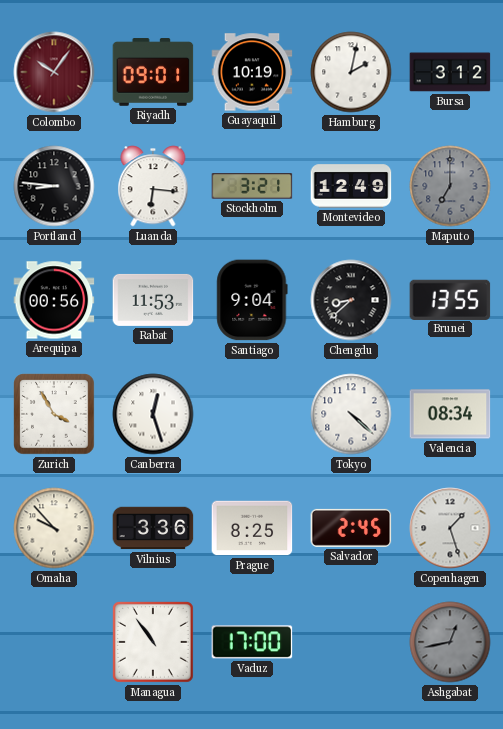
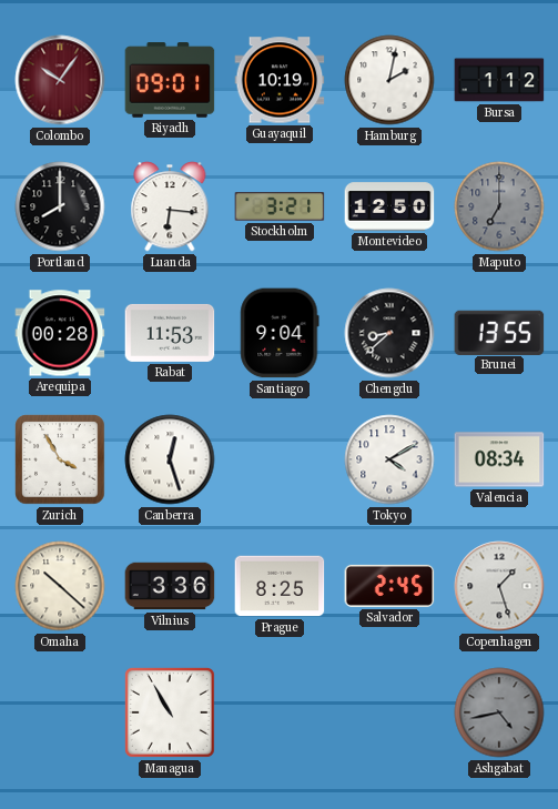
Bursa: 3:12 -> 1:12
Portland: 8:46 -> 8:00
Montevideo: 12:49 -> 12:50
Arequipa: 00:56 -> 00:28
Tokyo: 4:22 -> 4:10
Omaha: 9:53 -> 10:22
Managua: 10:54 -> 10:55
Vaduz: 17:00 -> none
Ashgabat: 12:43 -> 4:43
